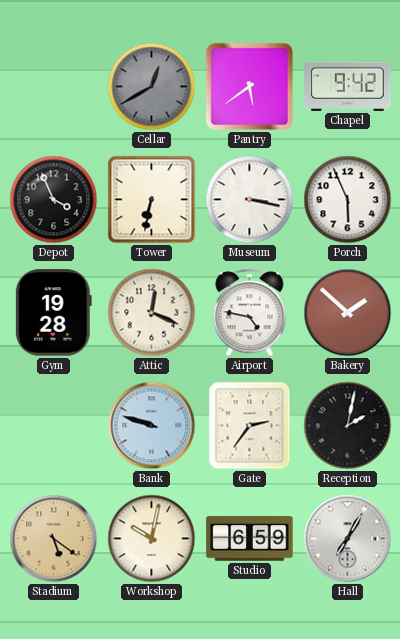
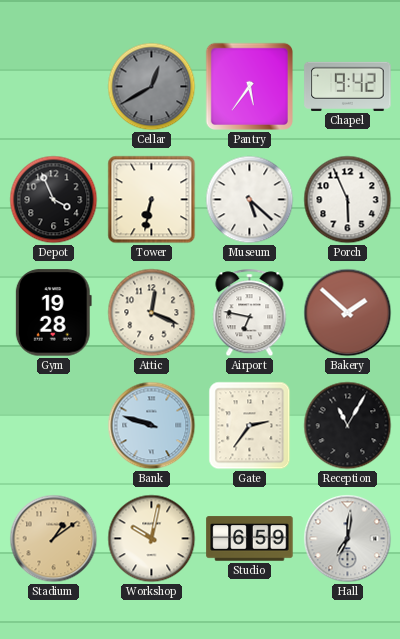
Pantry: 5:39 -> 5:36
Museum: 3:17 -> 5:22
Airport: 4:47 -> 6:47
Reception: 2:02 -> 11:05
Stadium: 5:21 -> 1:09
Hall: 7:05 -> 7:01
